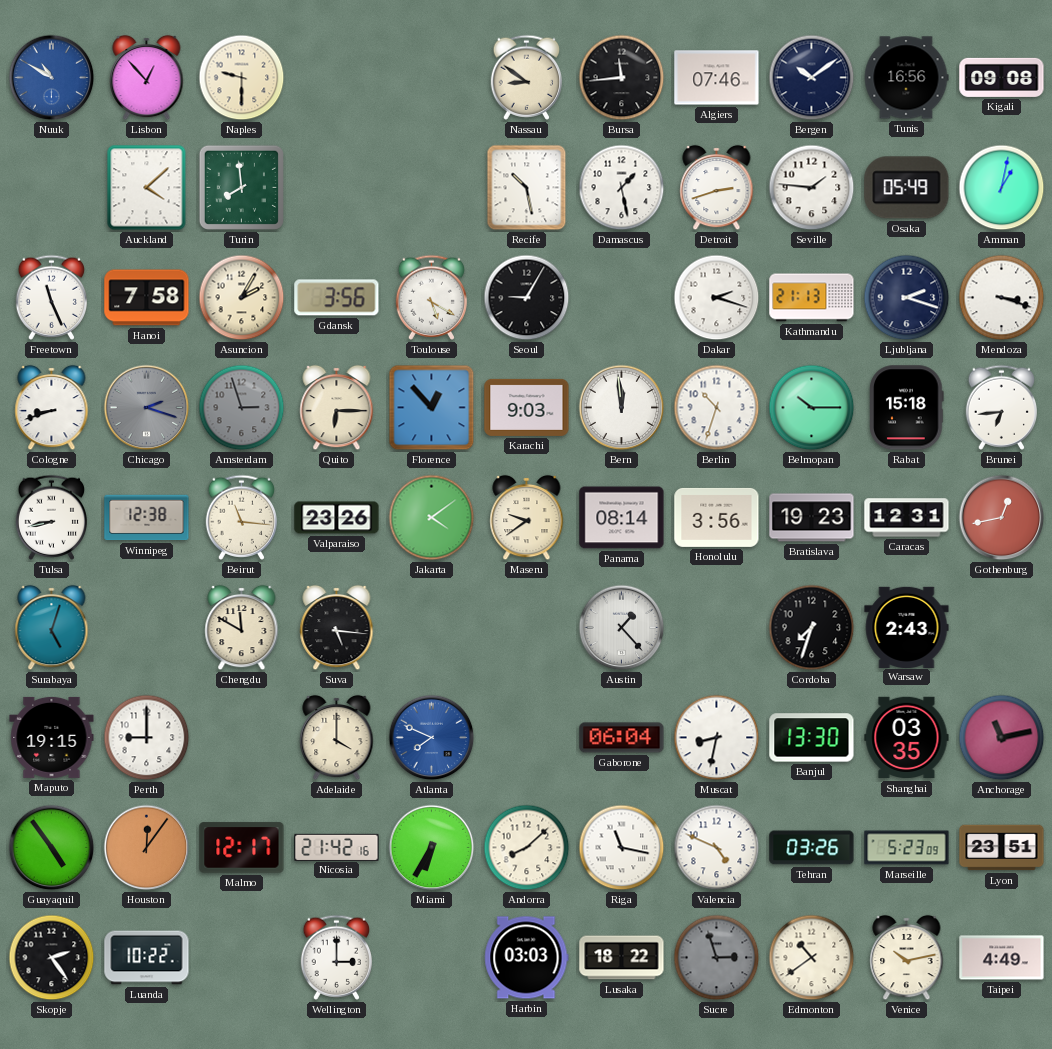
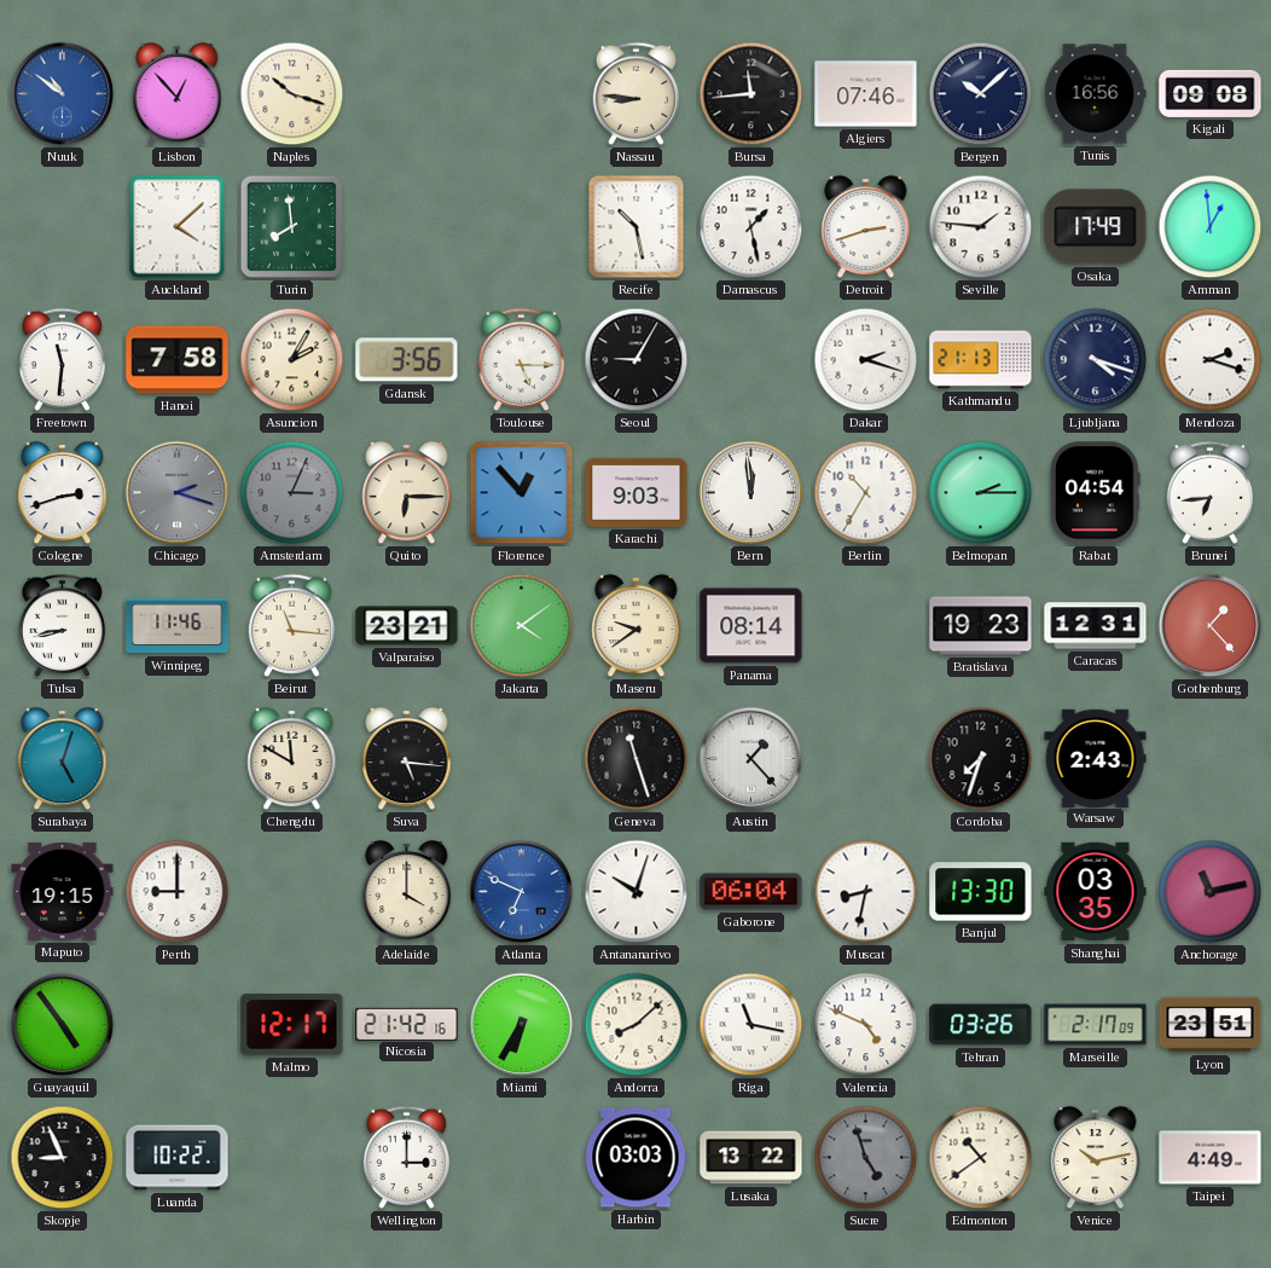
Nuuk: 10:50 -> 10:51
Naples: 9:30 -> 10:18
Nassau: 8:51 -> 8:46
Bergen: 10:09 -> 10:08
Osaka: 05:49 -> 17:49
Amman: 1:02 -> 12:59
Freetown: 11:26 -> 11:31
Toulouse: 5:20 -> 5:15
Ljubljana: 2:18 -> 4:18
Mendoza: 3:18 -> 2:18
Cologne: 8:42 -> 2:42
Amsterdam: 2:57 -> 3:04
Berlin: 10:33 -> 10:35
Belmopan: 10:15 -> 2:15
Rabat: 15:18 -> 04:54
Winnipeg: 12:38 -> 11:46
Valparaiso: 23:26 -> 23:21
Honolulu: 3:56 -> none
Gothenburg: 12:43 -> 1:23
Geneva: none -> 11:27
Atlanta: 7:49 -> 6:49
Antananarivo: none -> 10:03
Houston: 12:06 -> none
Marseille: 5:23 -> 2:17
Skopje: 2:24 -> 8:56
Lusaka: 18:22 -> 13:22
Sucre: 2:57 -> 4:57
